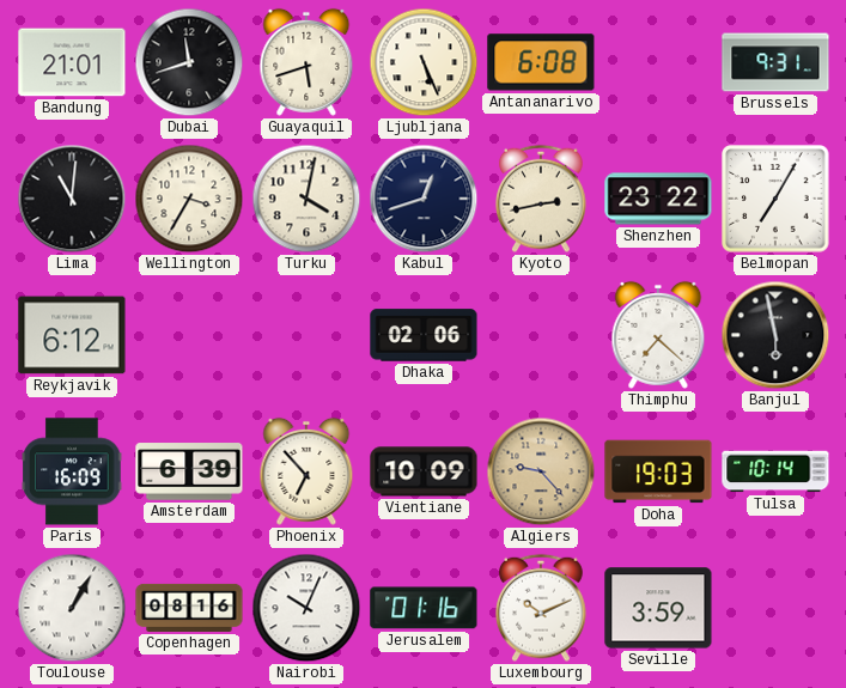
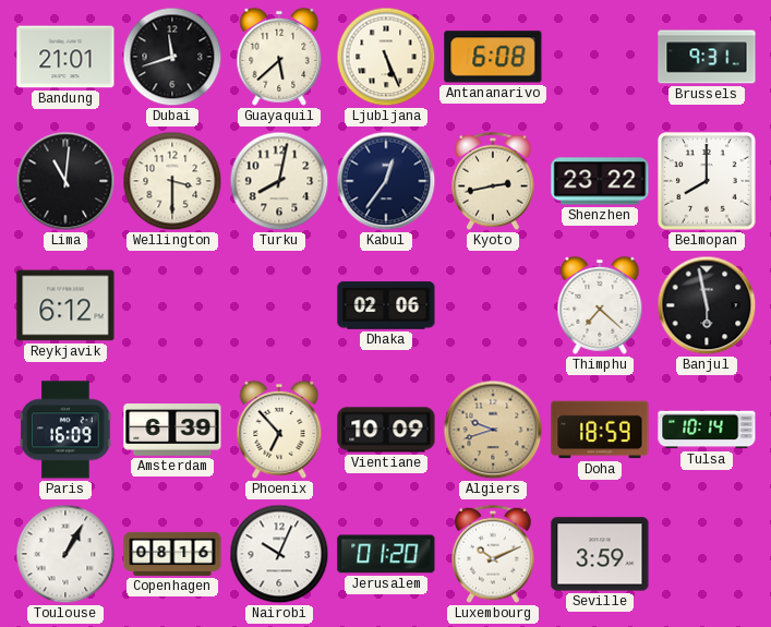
Guayaquil: 5:42 -> 5:38
Wellington: 3:35 -> 3:30
Turku: 4:02 -> 8:02
Kabul: 12:42 -> 12:36
Belmopan: 7:05 -> 8:00
Algiers: 9:23 -> 9:42
Doha: 19:03 -> 18:59
Jerusalem: 01:16 -> 01:20
